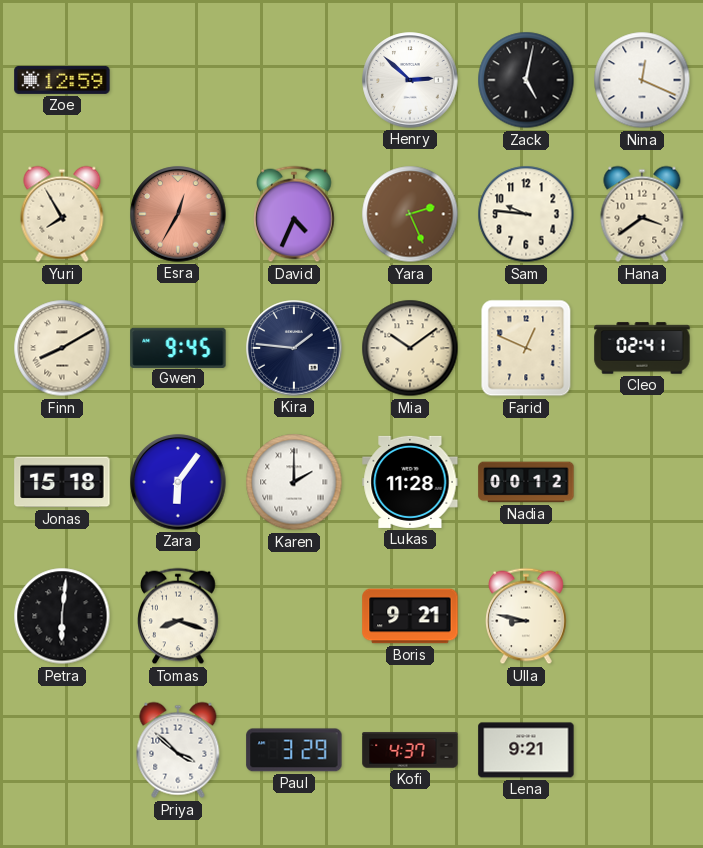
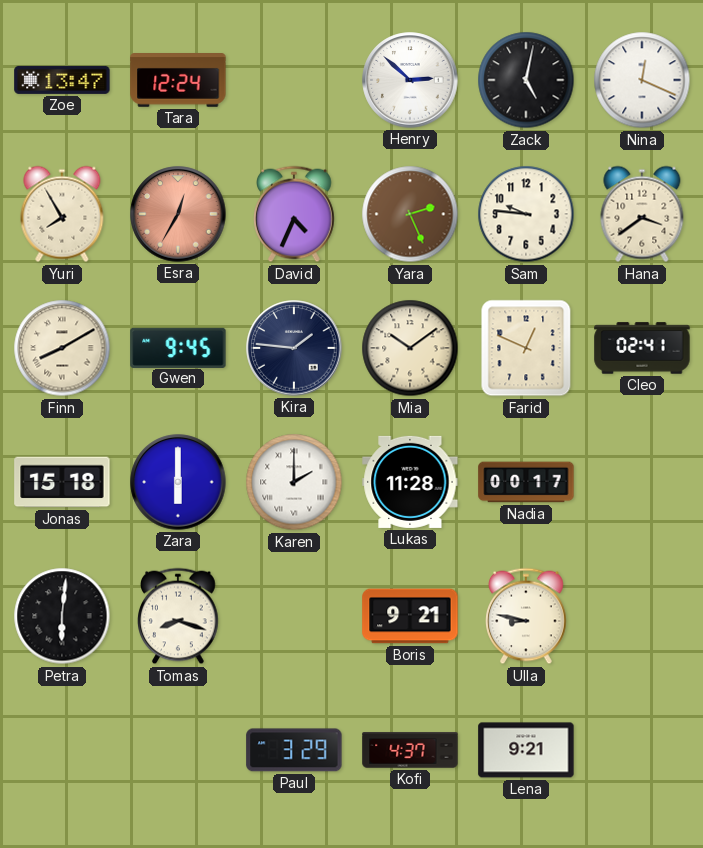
Zoe: 12:59 -> 13:47
Tara: none -> 12:24
Zara: 6:06 -> 6:00
Nadia: 00:12 -> 00:17
Priya: 3:52 -> none
